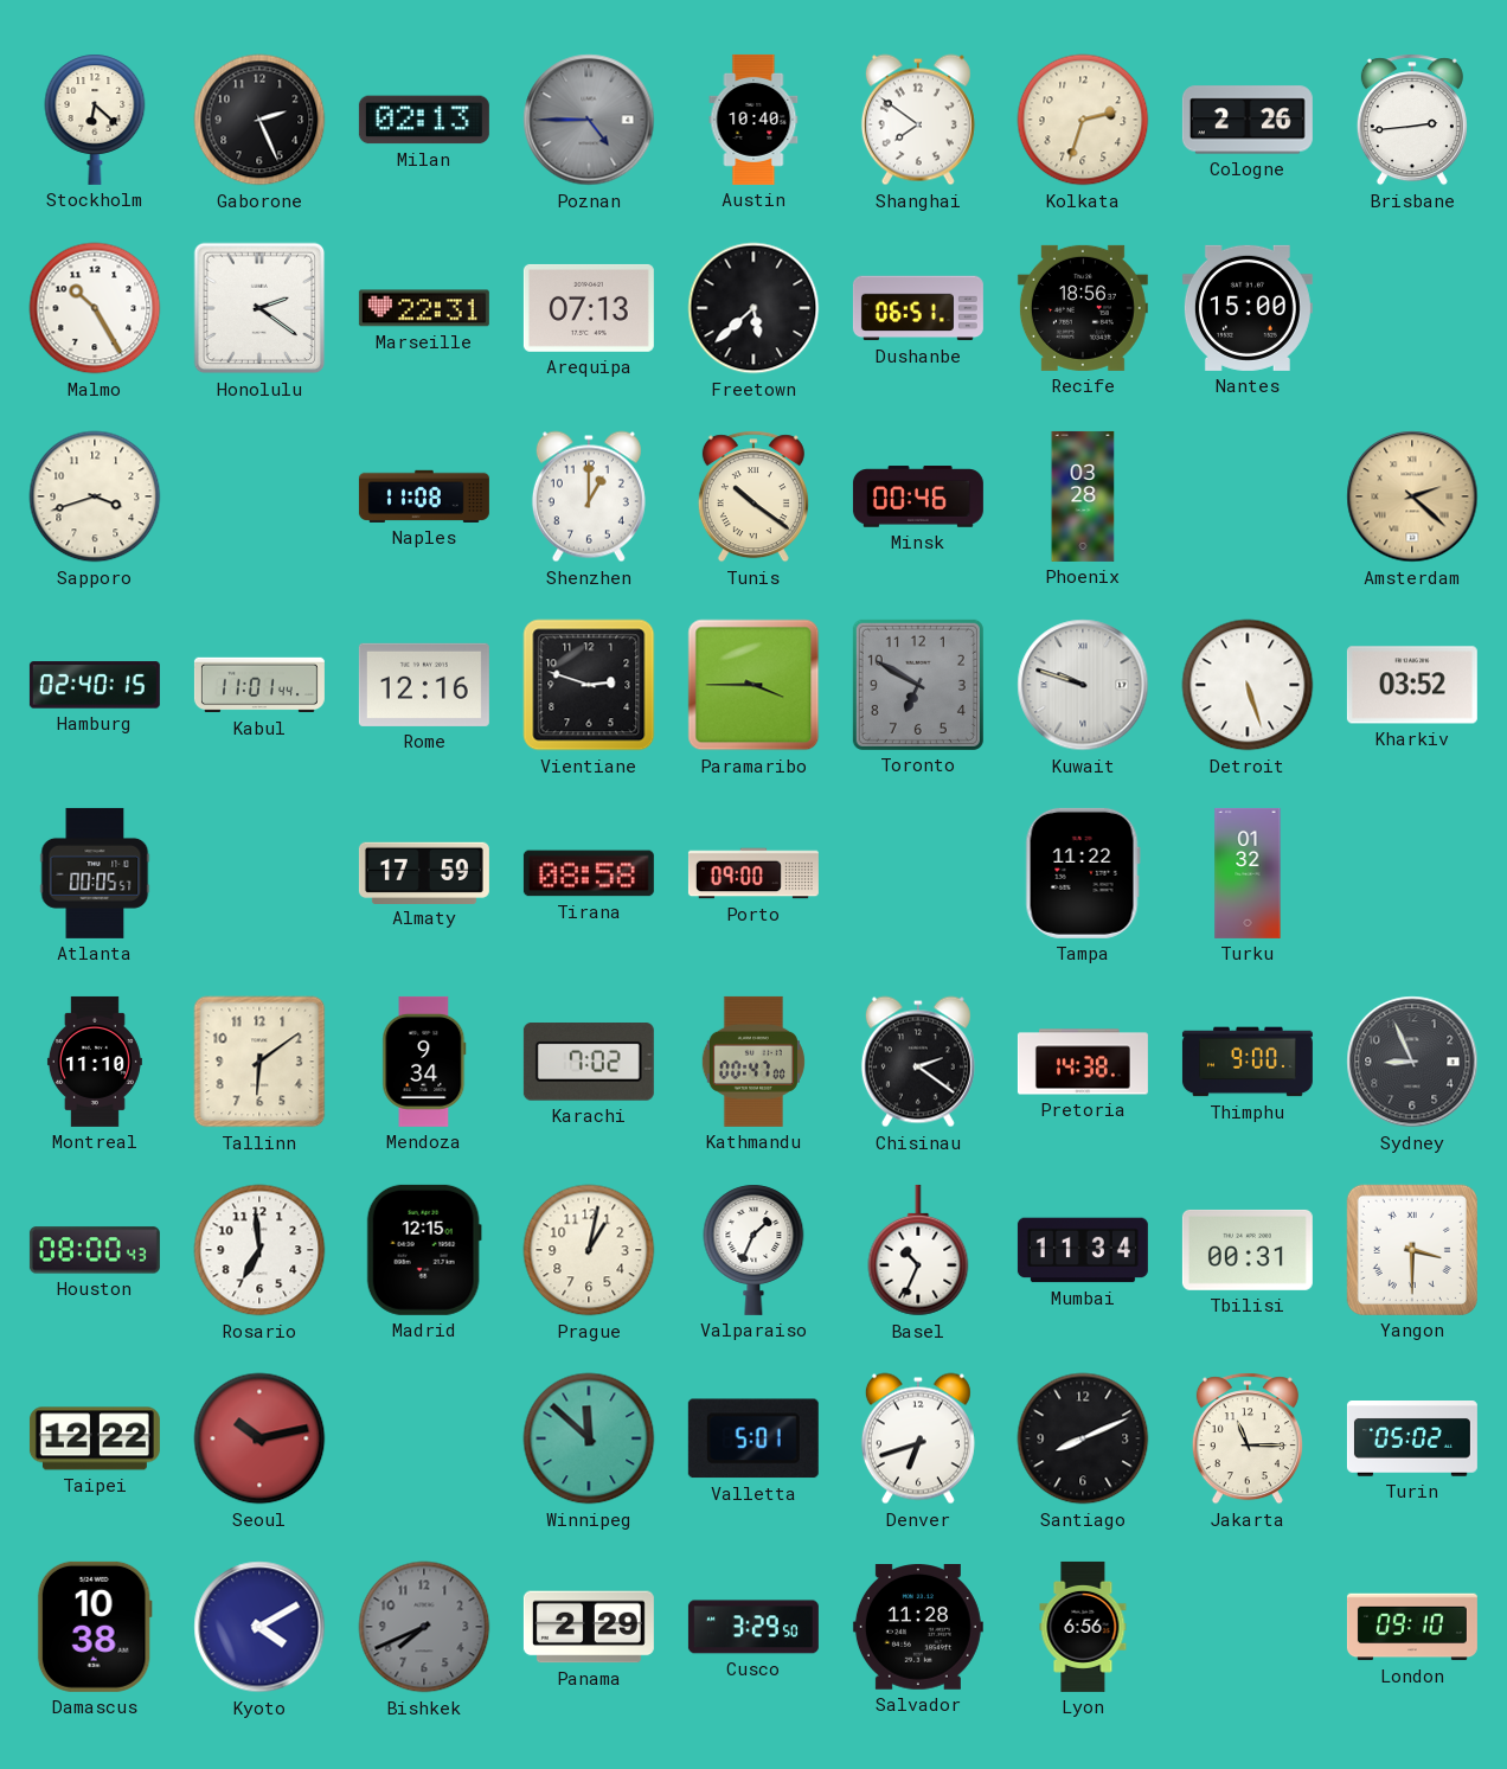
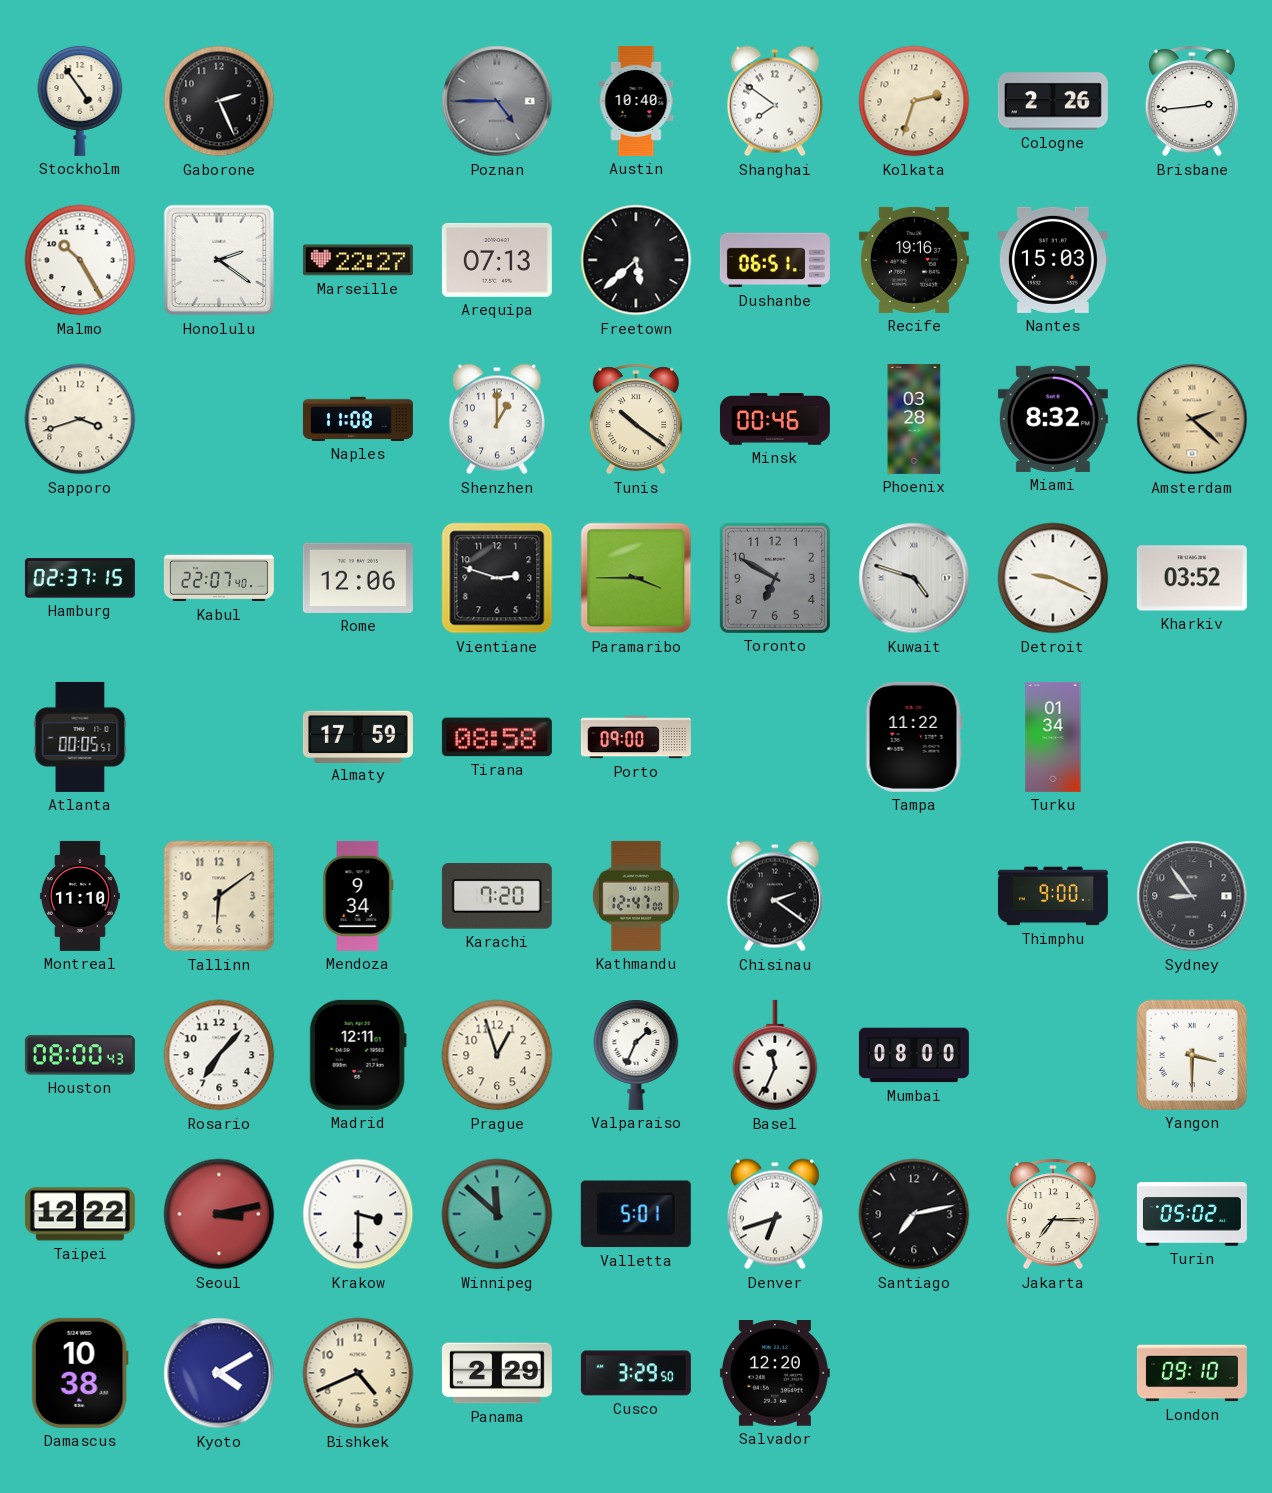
Stockholm: 6:22 -> 4:54
Milan: 02:13 -> none
Marseille: 22:31 -> 22:27
Recife: 18:56 -> 19:16
Nantes: 15:00 -> 15:03
Miami: none -> 8:32
Hamburg: 02:40 -> 02:37
Kabul: 11:01 -> 22:07
Rome: 12:16 -> 12:06
Kuwait: 9:48 -> 4:48
Detroit: 5:27 -> 9:19
Turku: 01:32 -> 01:34
Karachi: 7:02 -> 7:20
Kathmandu: 00:47 -> 12:47
Pretoria: 14:38 -> none
Sydney: 8:56 -> 8:54
Rosario: 6:59 -> 7:07
Madrid: 12:15 -> 12:11
Prague: 1:02 -> 12:57
Basel: 10:34 -> 11:34
Mumbai: 11:34 -> 08:00
Tbilisi: 00:31 -> none
Seoul: 10:13 -> 3:13
Krakow: none -> 3:30
Santiago: 8:11 -> 7:13
Jakarta: 11:15 -> 7:15
Bishkek: 7:41 -> 4:41
Bishkek dial: grey -> cream
Salvador: 11:28 -> 12:20
Lyon: 6:56 -> none
